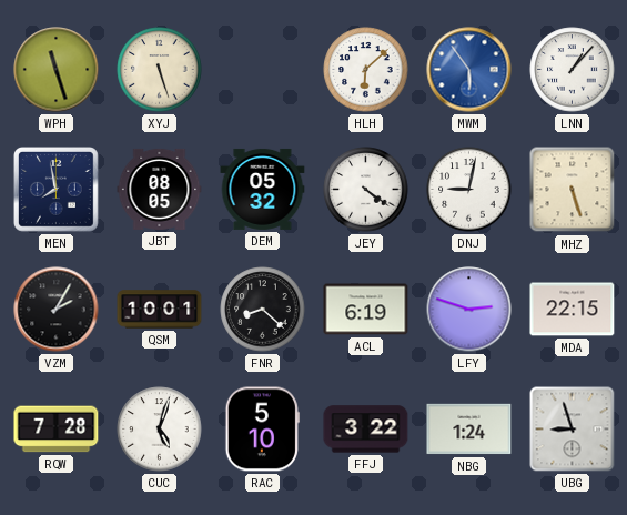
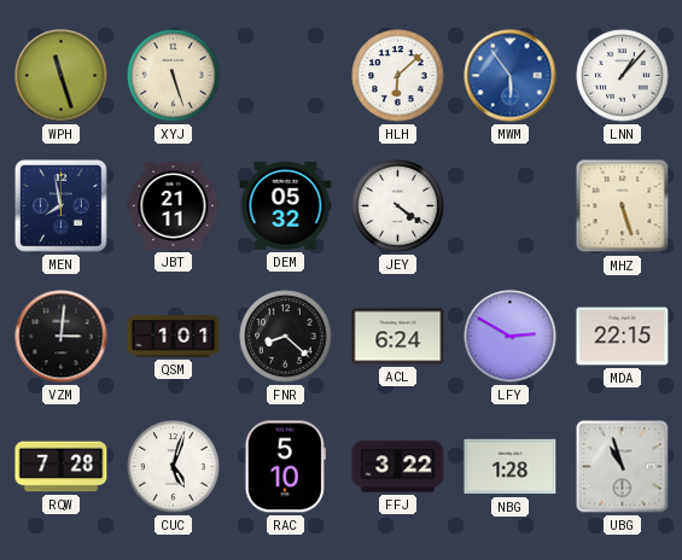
JBT: 08:05 -> 21:11
DNJ: 9:02 -> none
VZM: 2:05 -> 3:01
QSM: 10:01 -> 1:01
ACL: 6:19 -> 6:24
LFY: 2:48 -> 2:50
NBG: 1:24 -> 1:28
UBG: 8:57 -> 10:57
